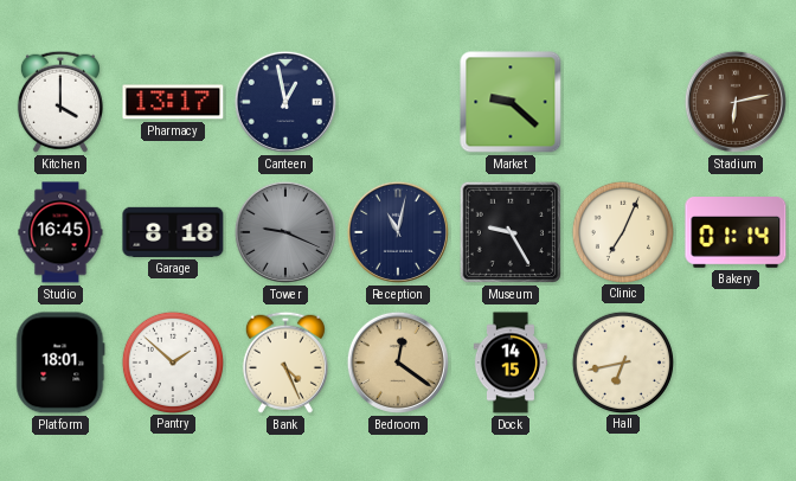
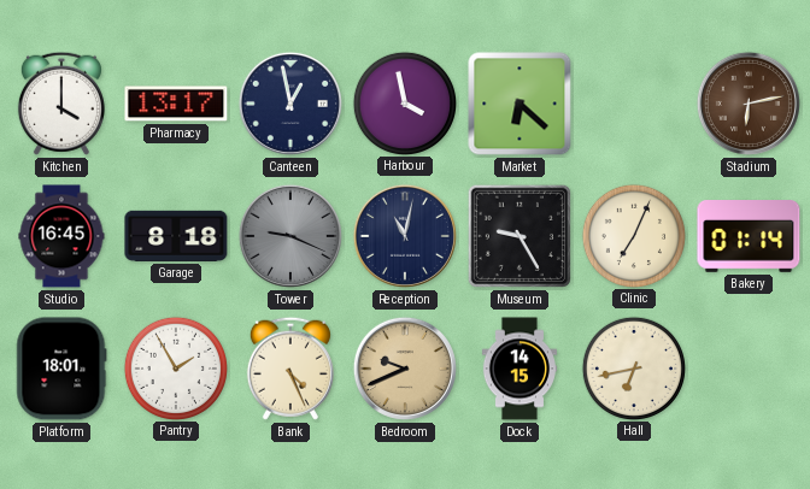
Harbour: none -> 3:58
Market: 9:22 -> 6:22
Pantry: 1:52 -> 1:55
Bedroom: 12:21 -> 9:41
